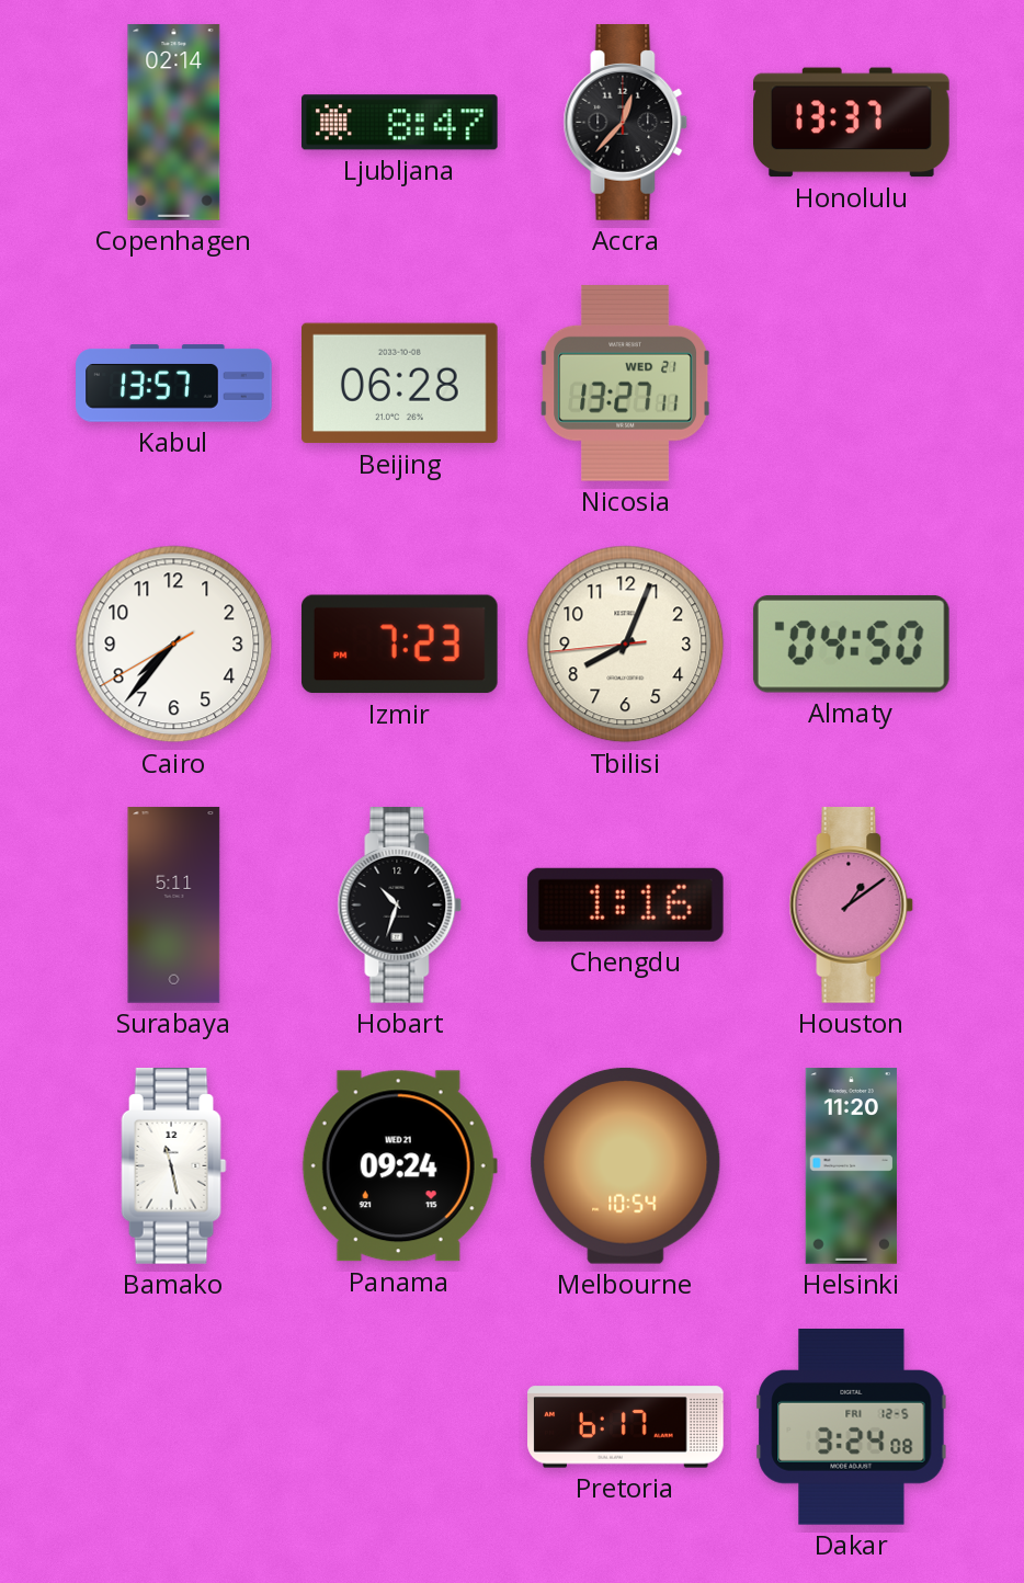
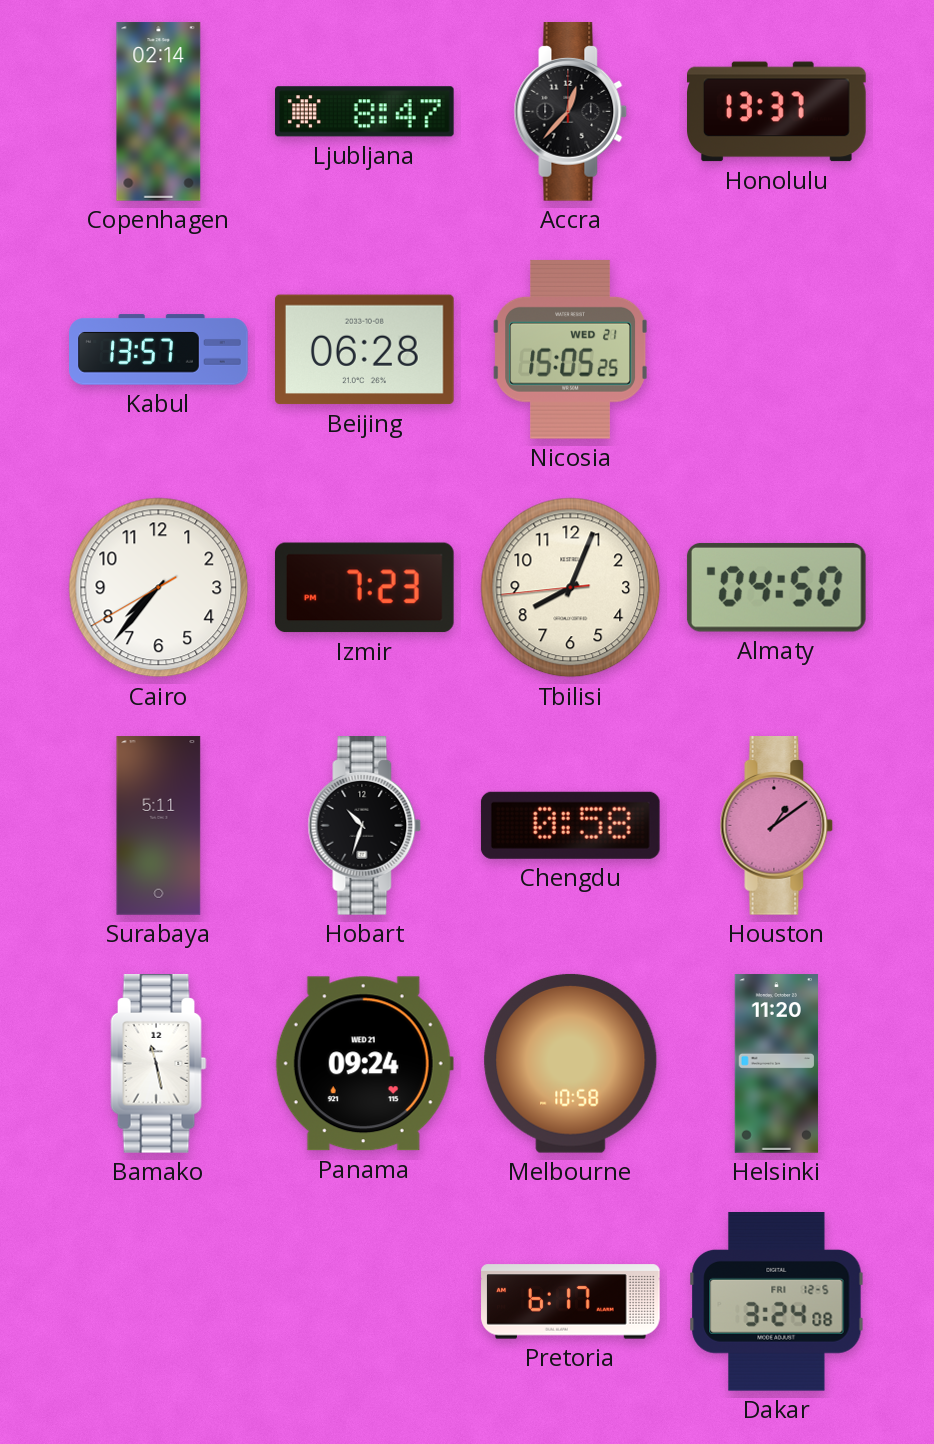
Nicosia: 13:27 -> 15:05
Chengdu: 1:16 -> 0:58
Melbourne: 10:54 -> 10:58
